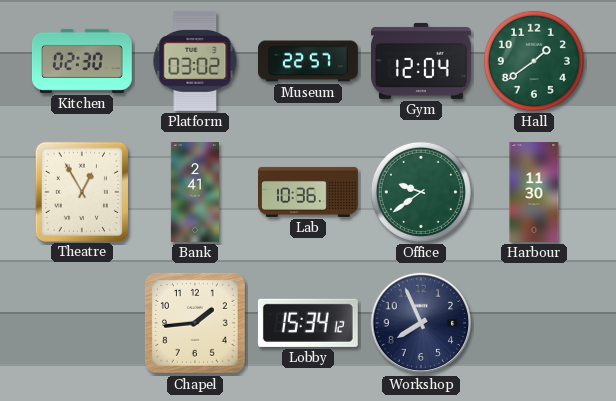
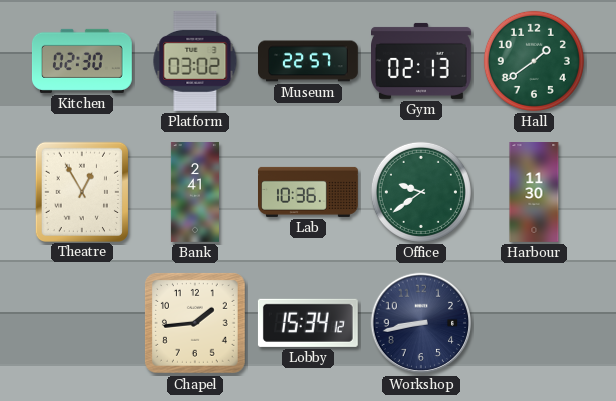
Gym: 12:04 -> 02:13
Workshop: 7:56 -> 8:43
